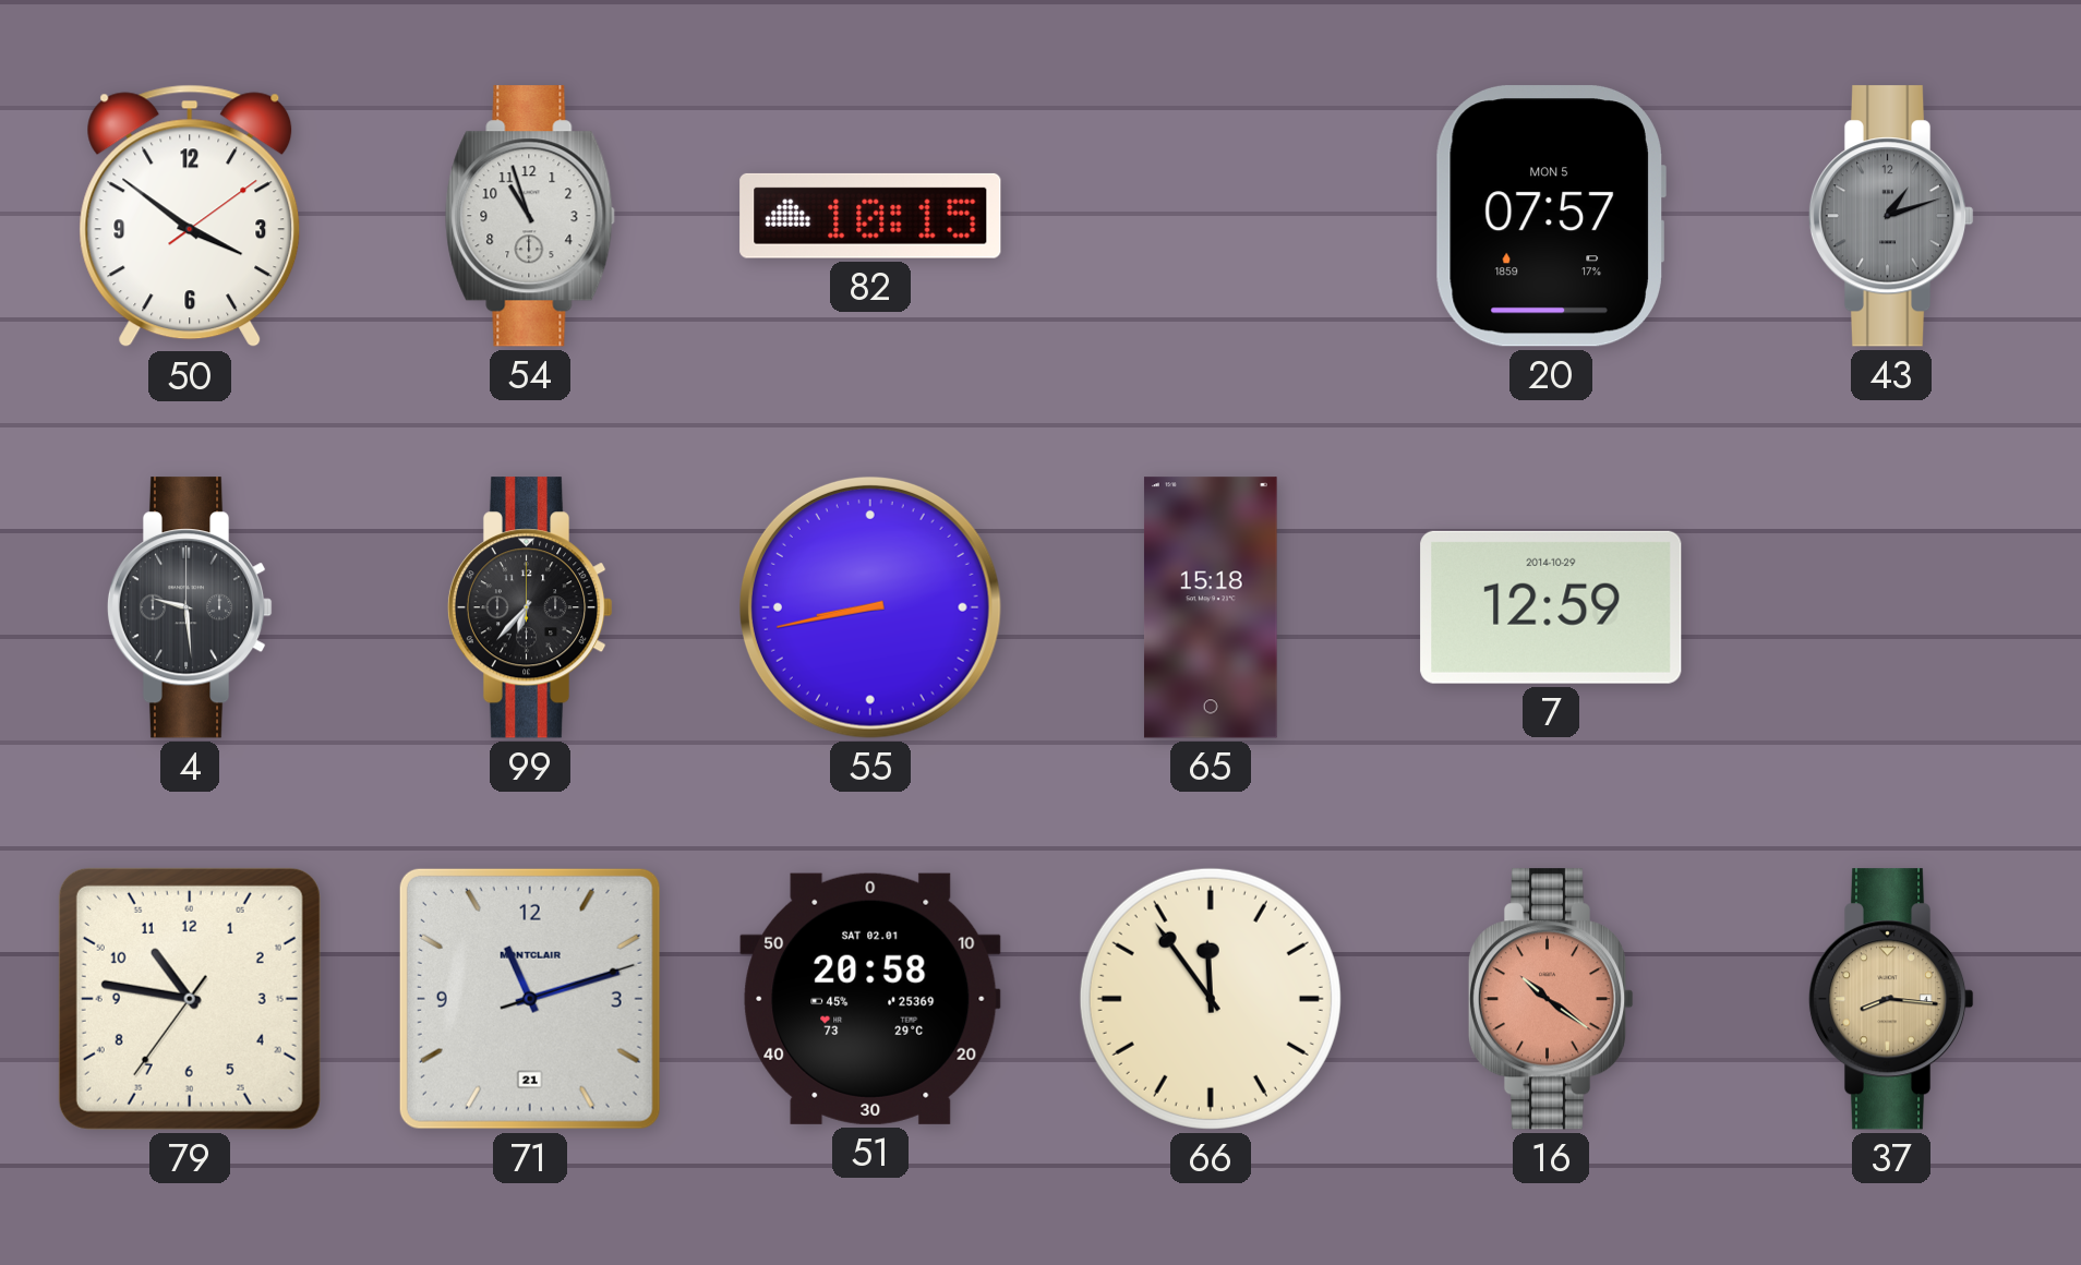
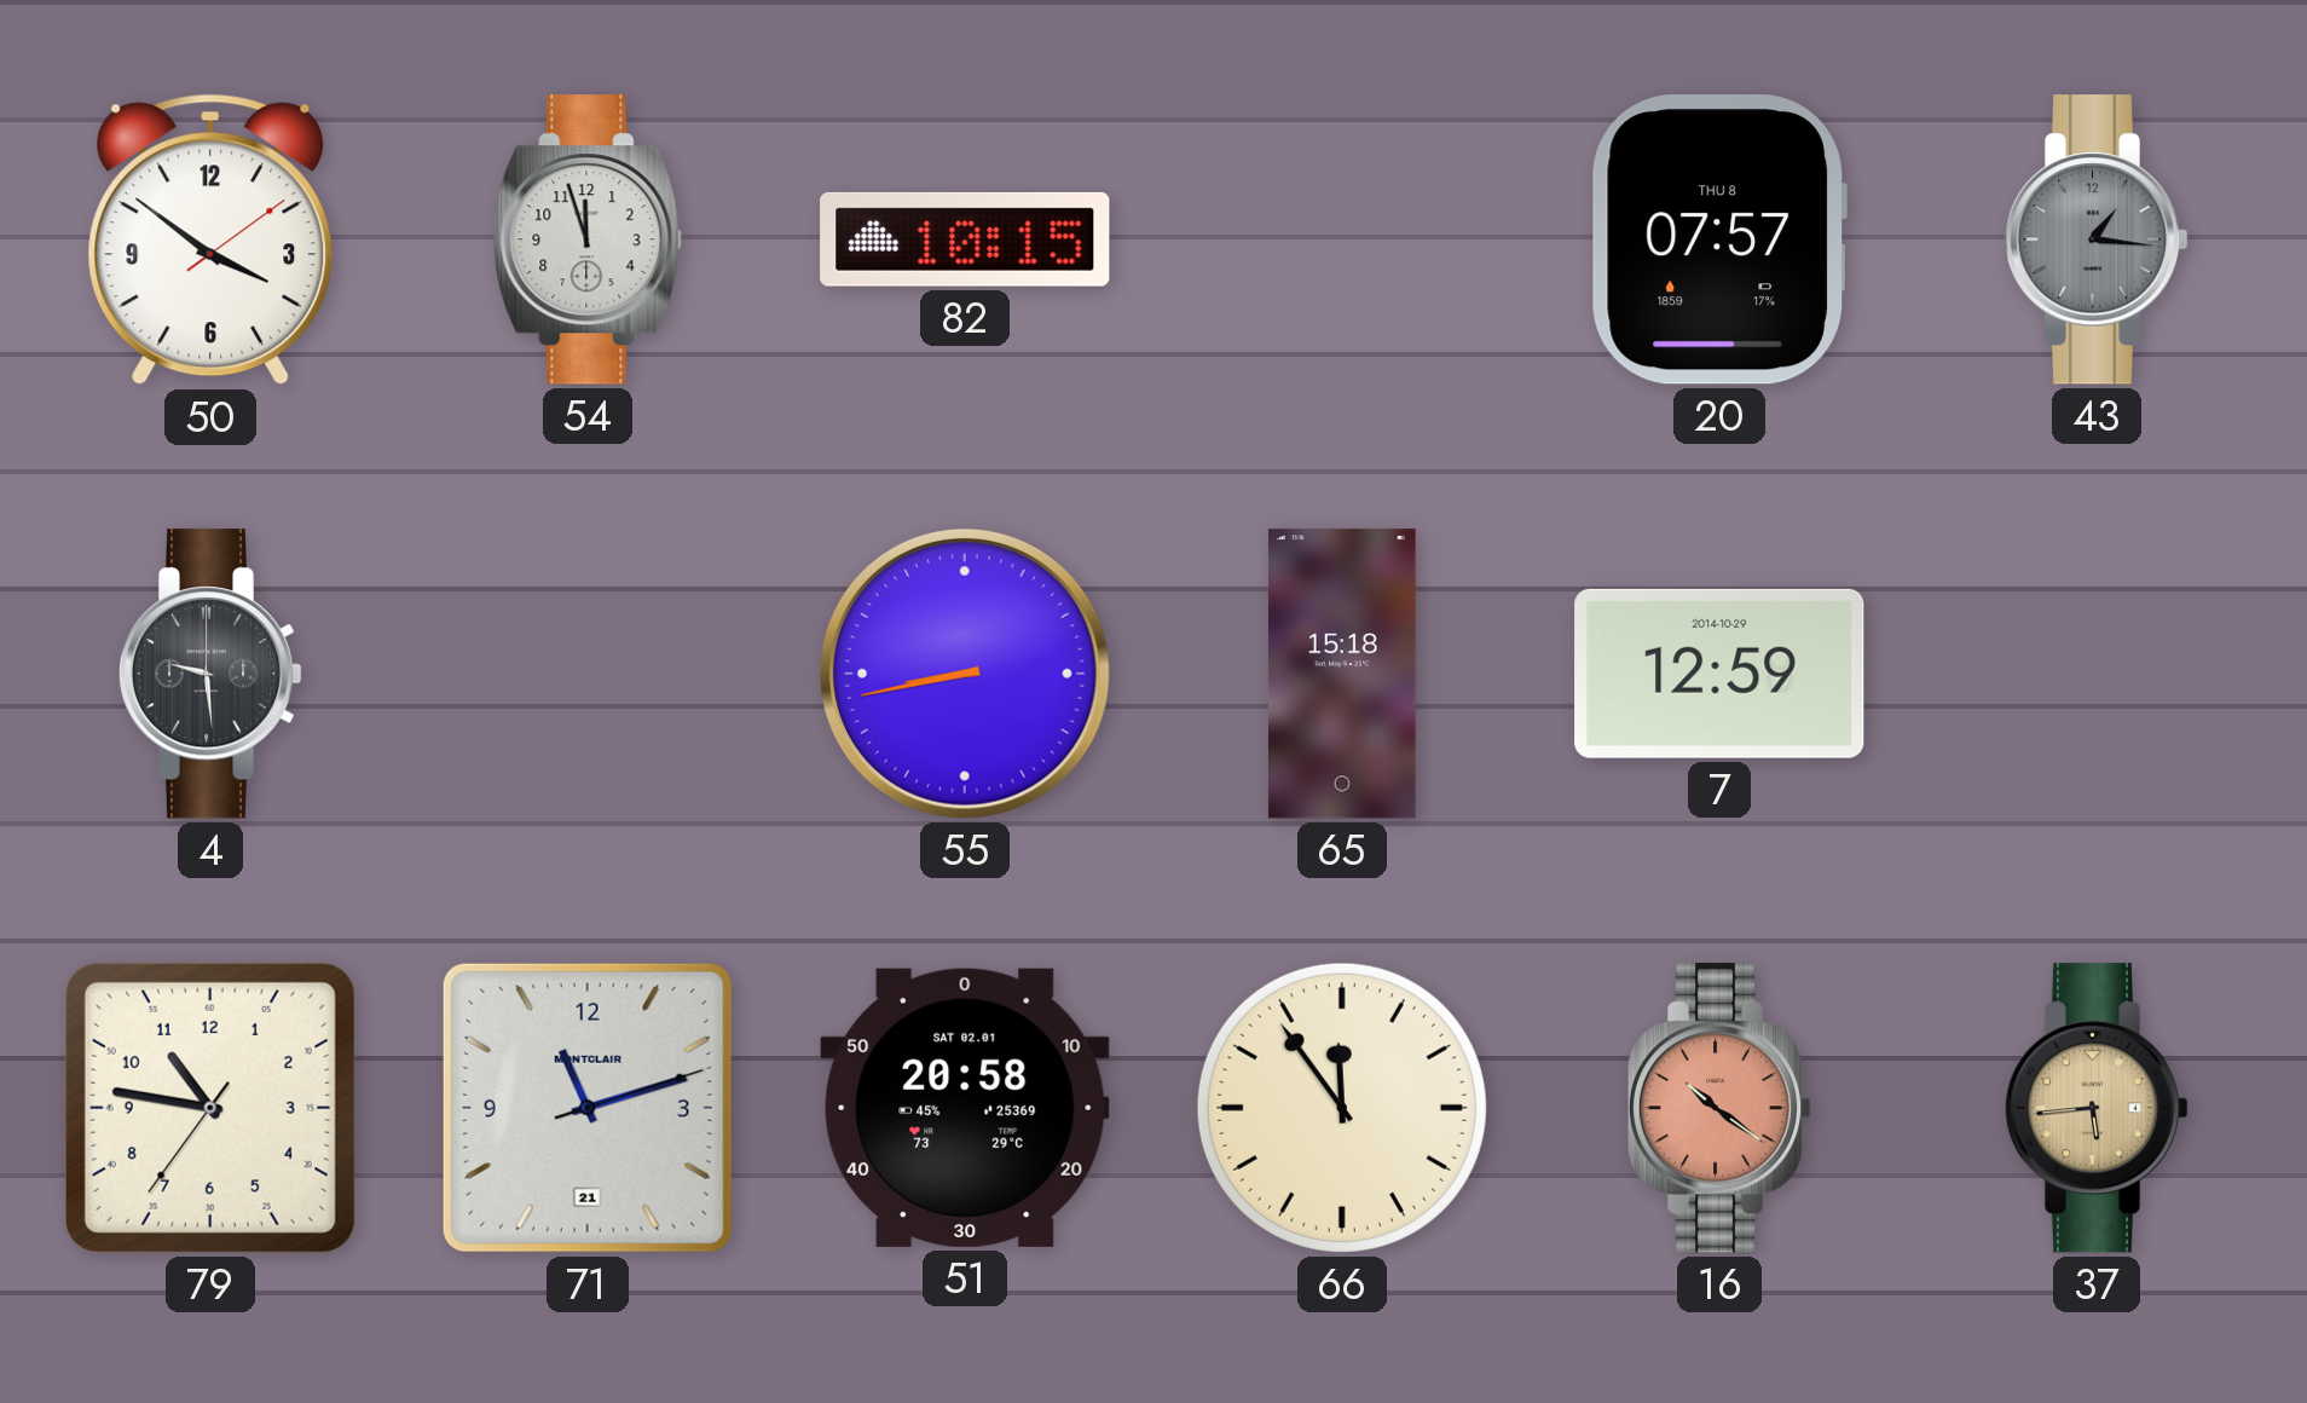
54: 10:57 -> 11:57
20 date: MON 5 -> THU 8
43: 1:12 -> 1:16
99: 6:37 -> none
37: 8:16 -> 5:44
